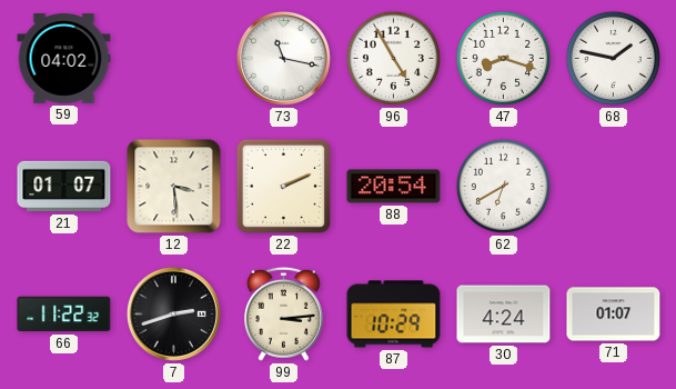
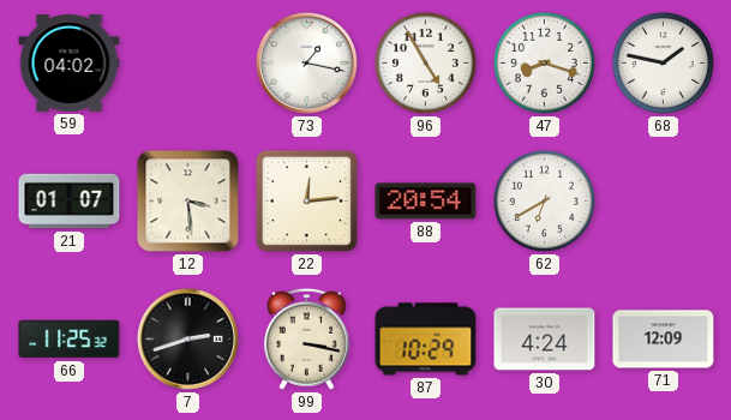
73: 11:17 -> 1:17
22: 2:11 -> 12:14
66: 11:22 -> 11:25
99: 3:14 -> 3:17
71: 01:07 -> 12:09
